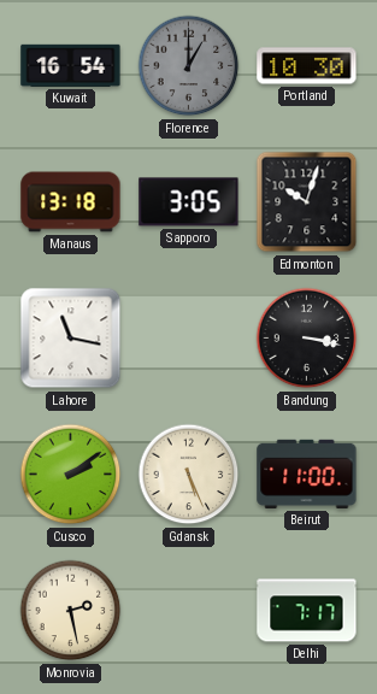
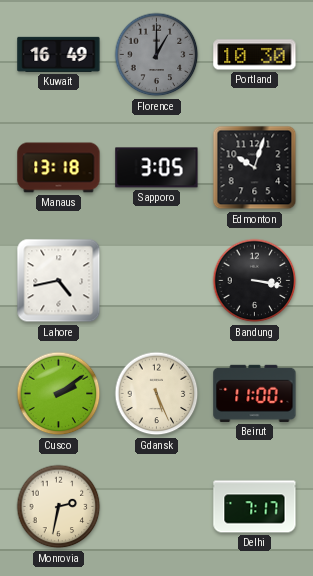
Kuwait: 16:54 -> 16:49
Lahore: 11:17 -> 4:43
Monrovia: 2:28 -> 2:32
